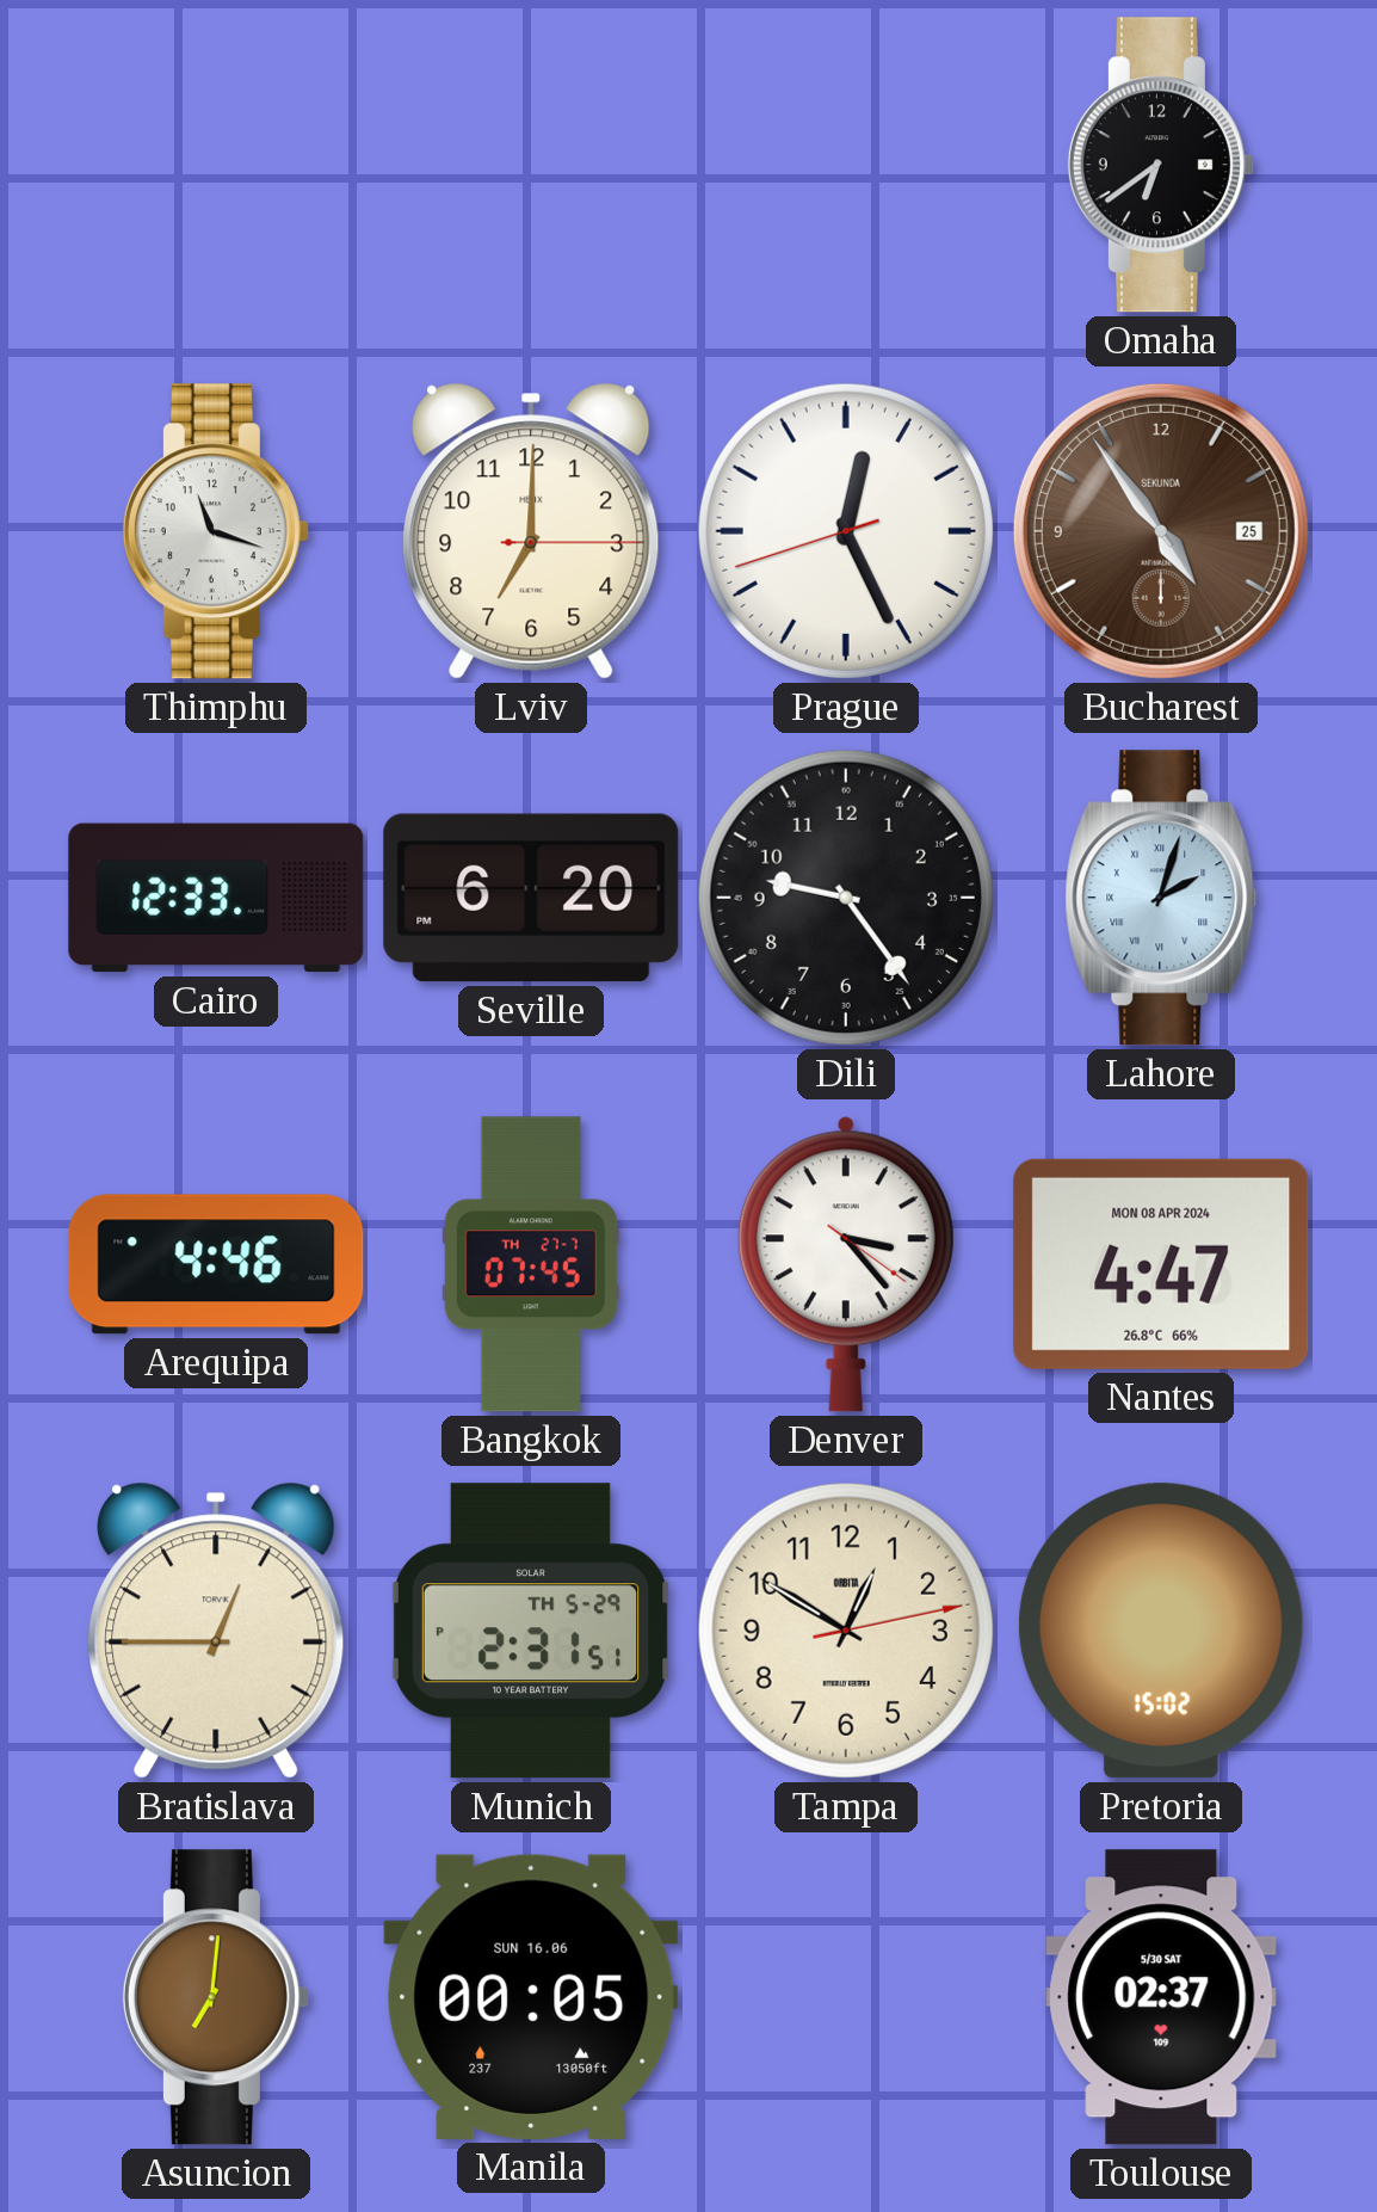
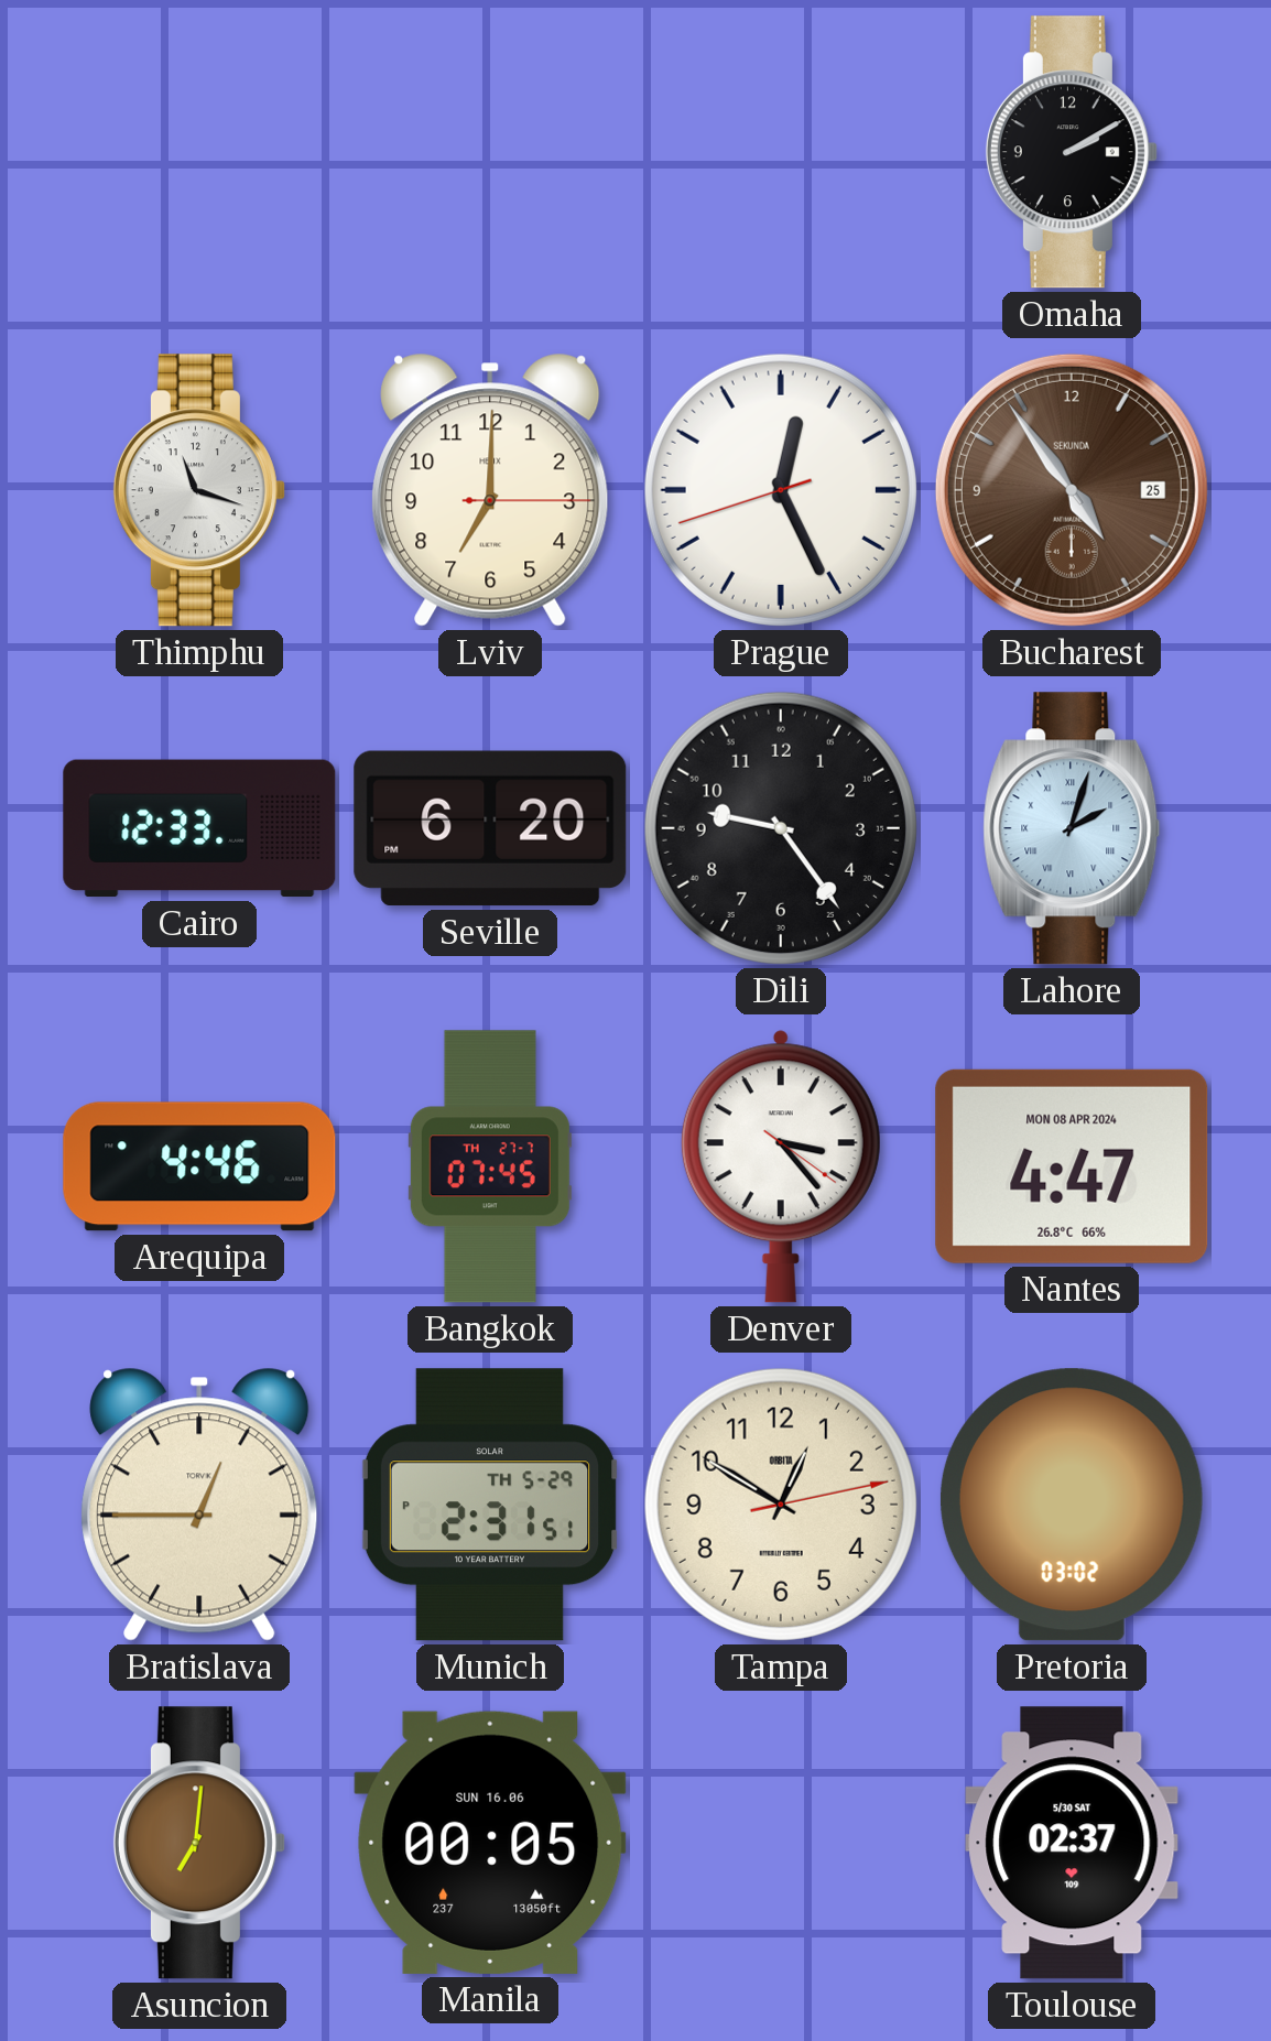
Omaha: 6:39 -> 2:10
Pretoria: 15:02 -> 03:02
